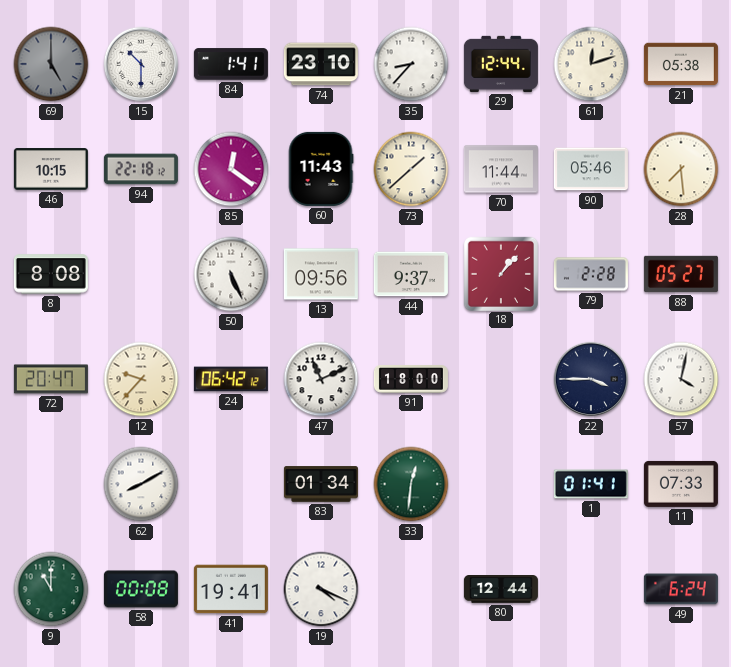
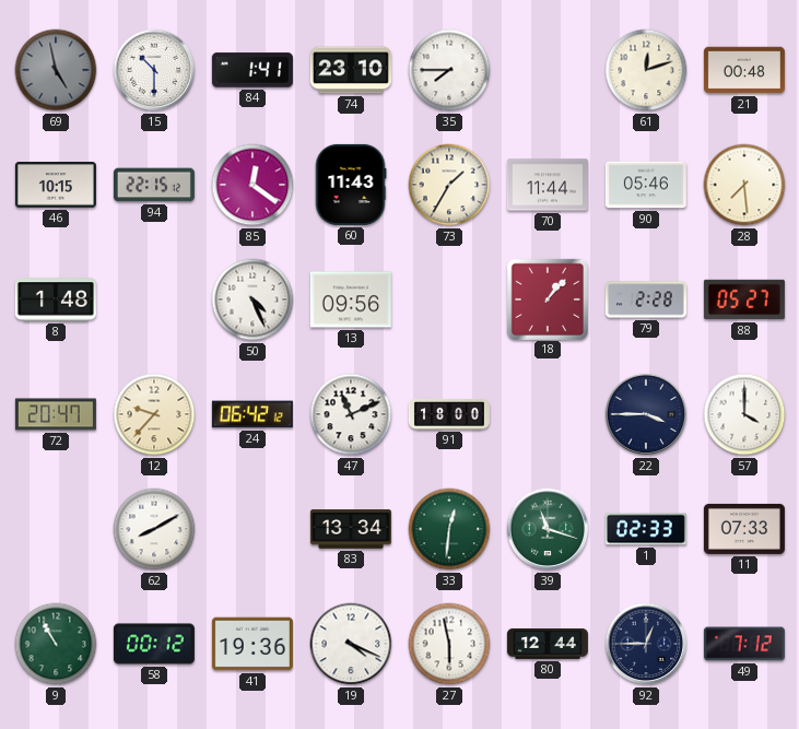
69: 5:00 -> 4:58
35: 8:37 -> 7:45
29: 12:44 -> none
21: 05:38 -> 00:48
94: 22:18 -> 22:15
73: 1:38 -> 1:35
8: 8:08 -> 1:48
50: 5:26 -> 4:26
44: 9:37 -> none
57: 4:02 -> 4:00
83: 01:34 -> 13:34
39: none -> 11:18
1: 01:41 -> 02:33
9: 11:00 -> 10:55
58: 00:08 -> 00:12
41: 19:41 -> 19:36
27: none -> 5:58
92: none -> 12:45
49: 6:24 -> 7:12
